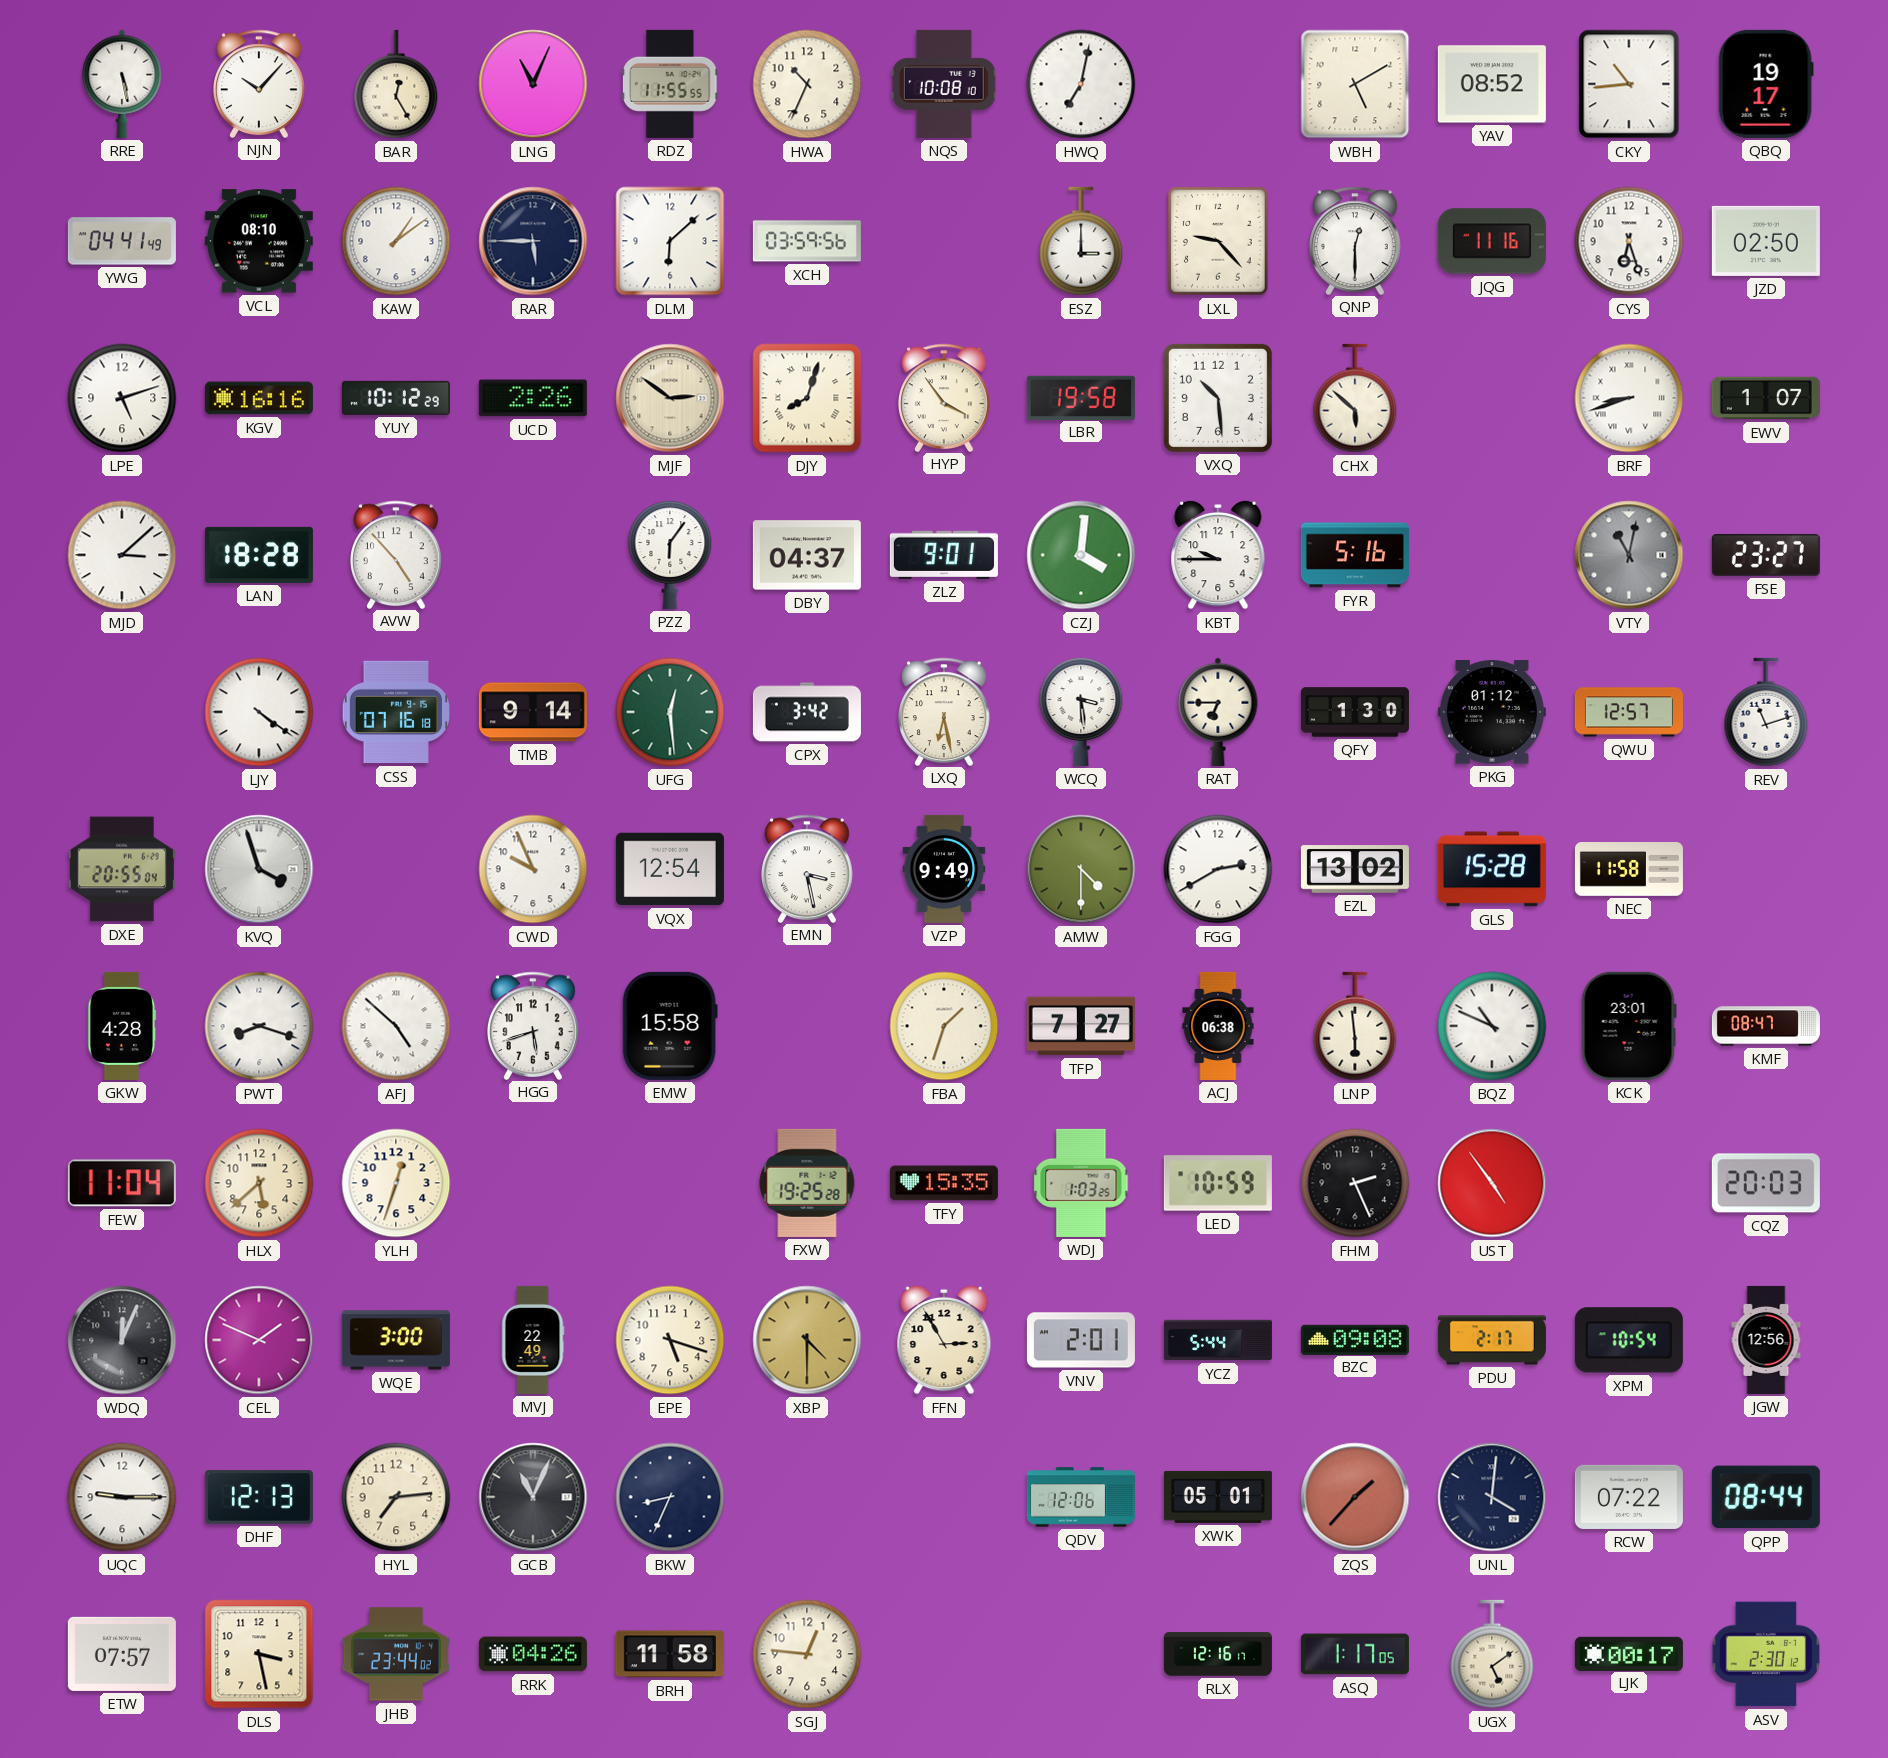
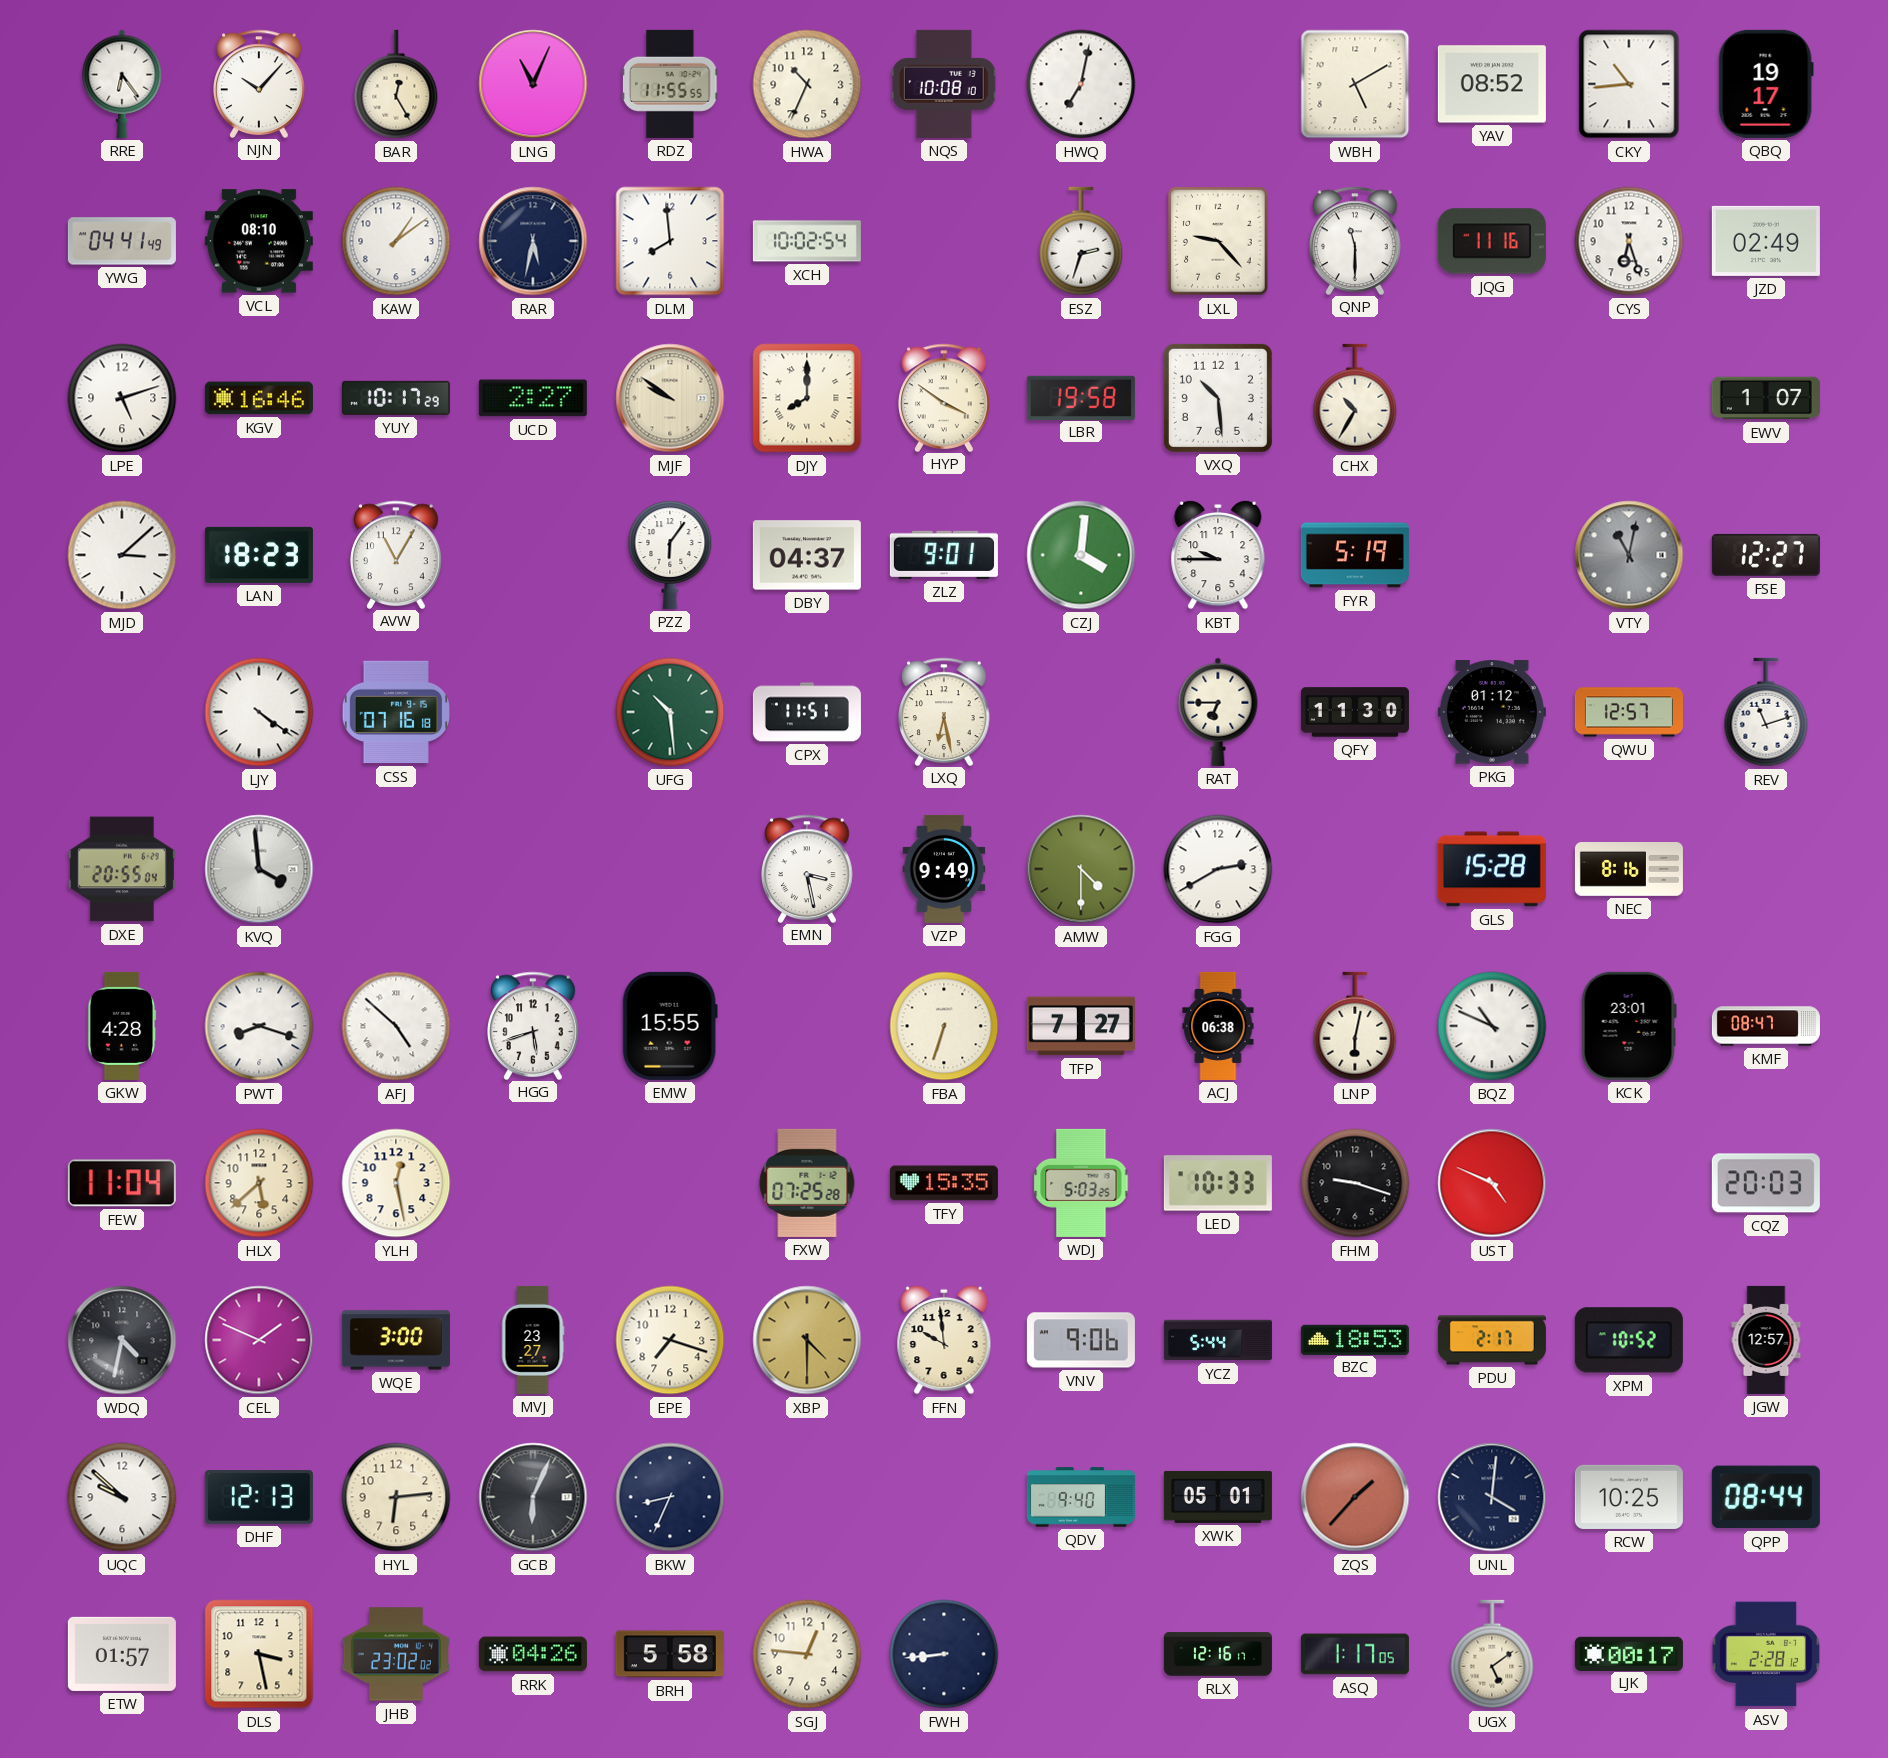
RRE: 5:28 -> 6:24
RAR: 5:45 -> 5:32
DLM: 6:08 -> 7:59
XCH: 03:59 -> 10:02
ESZ: 3:00 -> 2:33
QNP: 12:30 -> 11:30
JZD: 02:50 -> 02:49
KGV: 16:16 -> 16:46
YUY: 10:12 -> 10:17
UCD: 2:26 -> 2:27
MJF: 2:51 -> 9:51
DJY: 8:03 -> 8:00
HYP: 3:54 -> 3:51
CHX: 5:52 -> 10:35
BRF: 8:42 -> none
LAN: 18:28 -> 18:23
AVW: 4:53 -> 11:05
FYR: 5:16 -> 5:19
FSE: 23:27 -> 12:27
TMB: 9:14 -> none
UFG: 12:29 -> 10:29
CPX: 3:42 -> 11:51
WCQ: 3:29 -> none
QFY: 1:30 -> 11:30
KVQ: 3:57 -> 3:59
CWD: 9:56 -> none
VQX: 12:54 -> none
EZL: 13:02 -> none
NEC: 11:58 -> 8:16
EMW: 15:58 -> 15:55
FBA: 1:33 -> 6:33
LNP: 5:59 -> 6:02
YLH: 12:33 -> 12:28
FXW: 19:25 -> 07:25
WDJ: 1:03 -> 5:03
LED: 10:59 -> 10:33
FHM: 2:26 -> 9:18
UST: 4:54 -> 4:49
WDQ: 12:04 -> 4:32
MVJ: 22:49 -> 23:27
EPE: 5:18 -> 7:18
FFN: 2:55 -> 9:59
VNV: 2:01 -> 9:06
BZC: 09:08 -> 18:53
XPM: 10:54 -> 10:52
JGW: 12:56 -> 12:57
UQC: 9:15 -> 9:52
HYL: 7:14 -> 6:14
GCB: 11:04 -> 6:04
QDV: 12:06 -> 9:40
RCW: 07:22 -> 10:25
ETW: 07:57 -> 01:57
JHB: 23:44 -> 23:02
BRH: 11:58 -> 5:58
FWH: none -> 8:44
ASV: 2:30 -> 2:28
